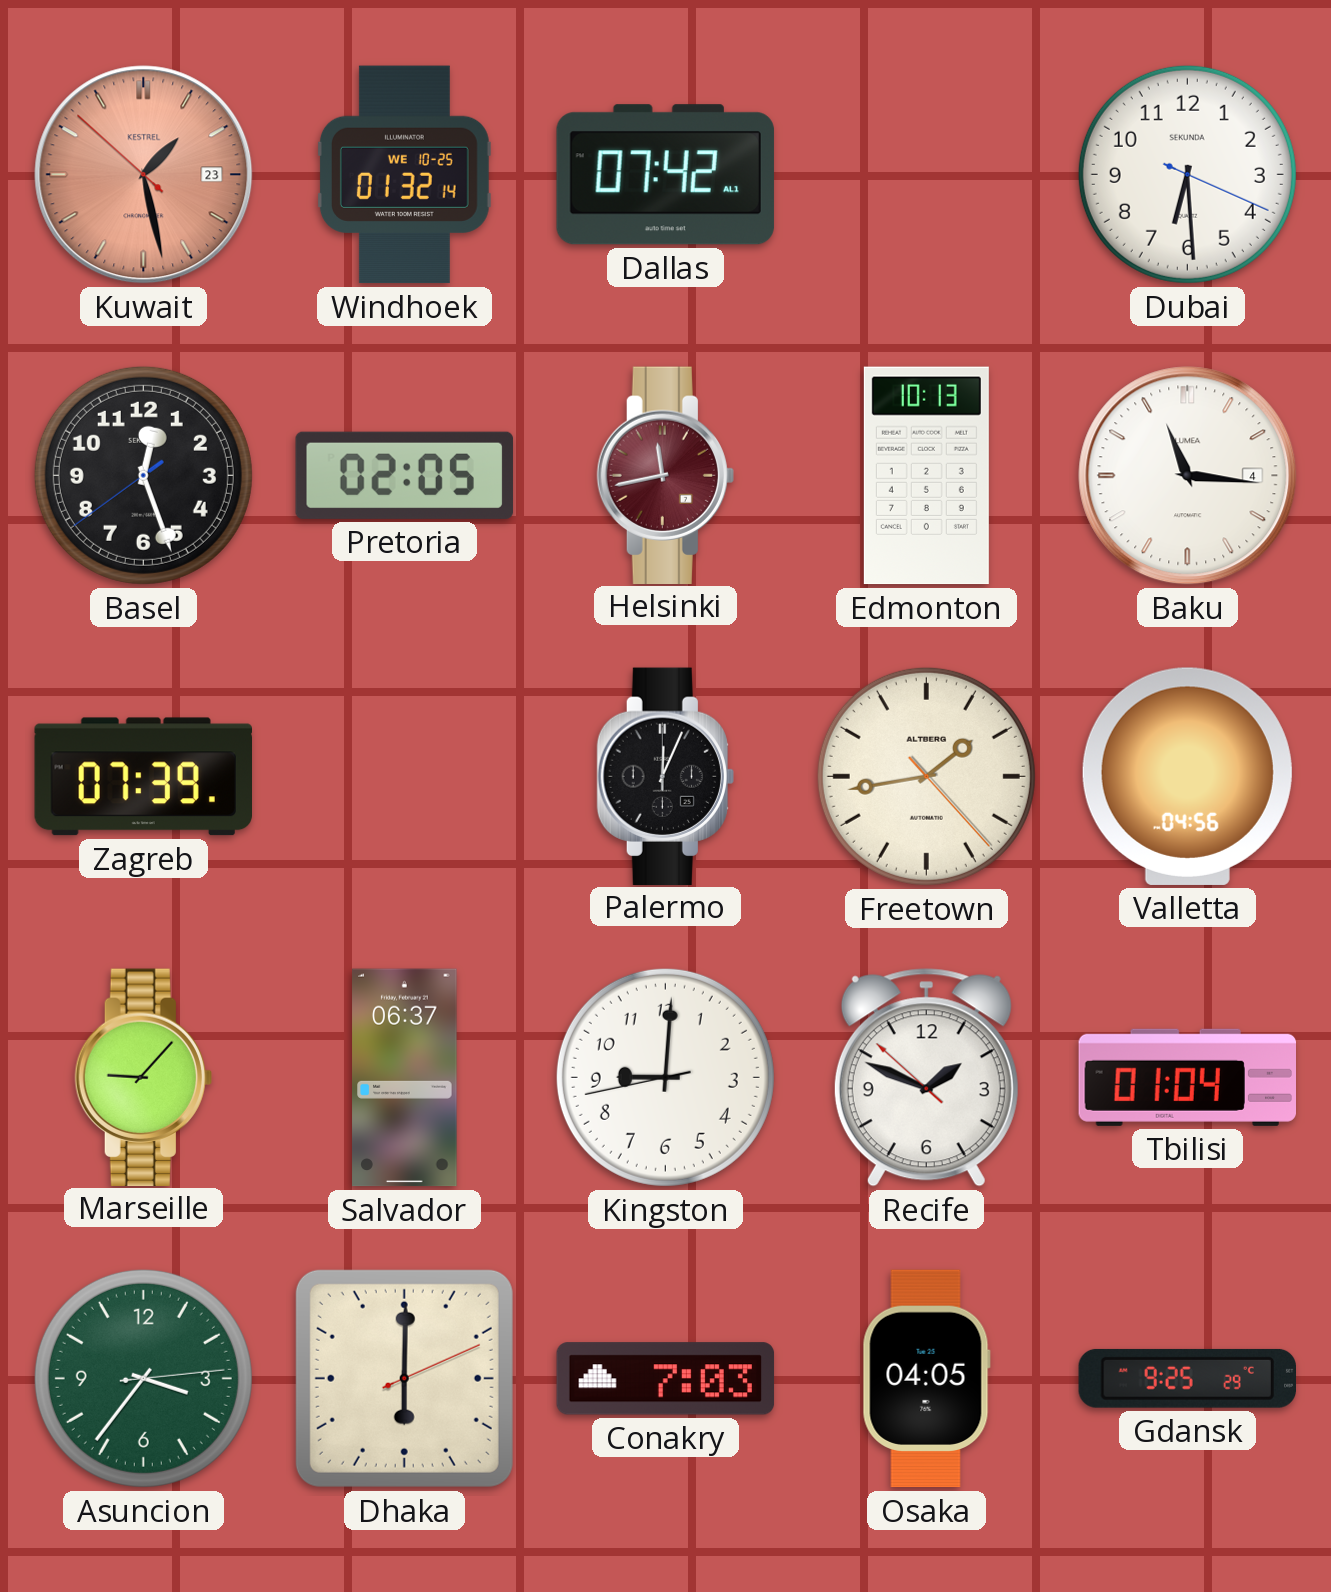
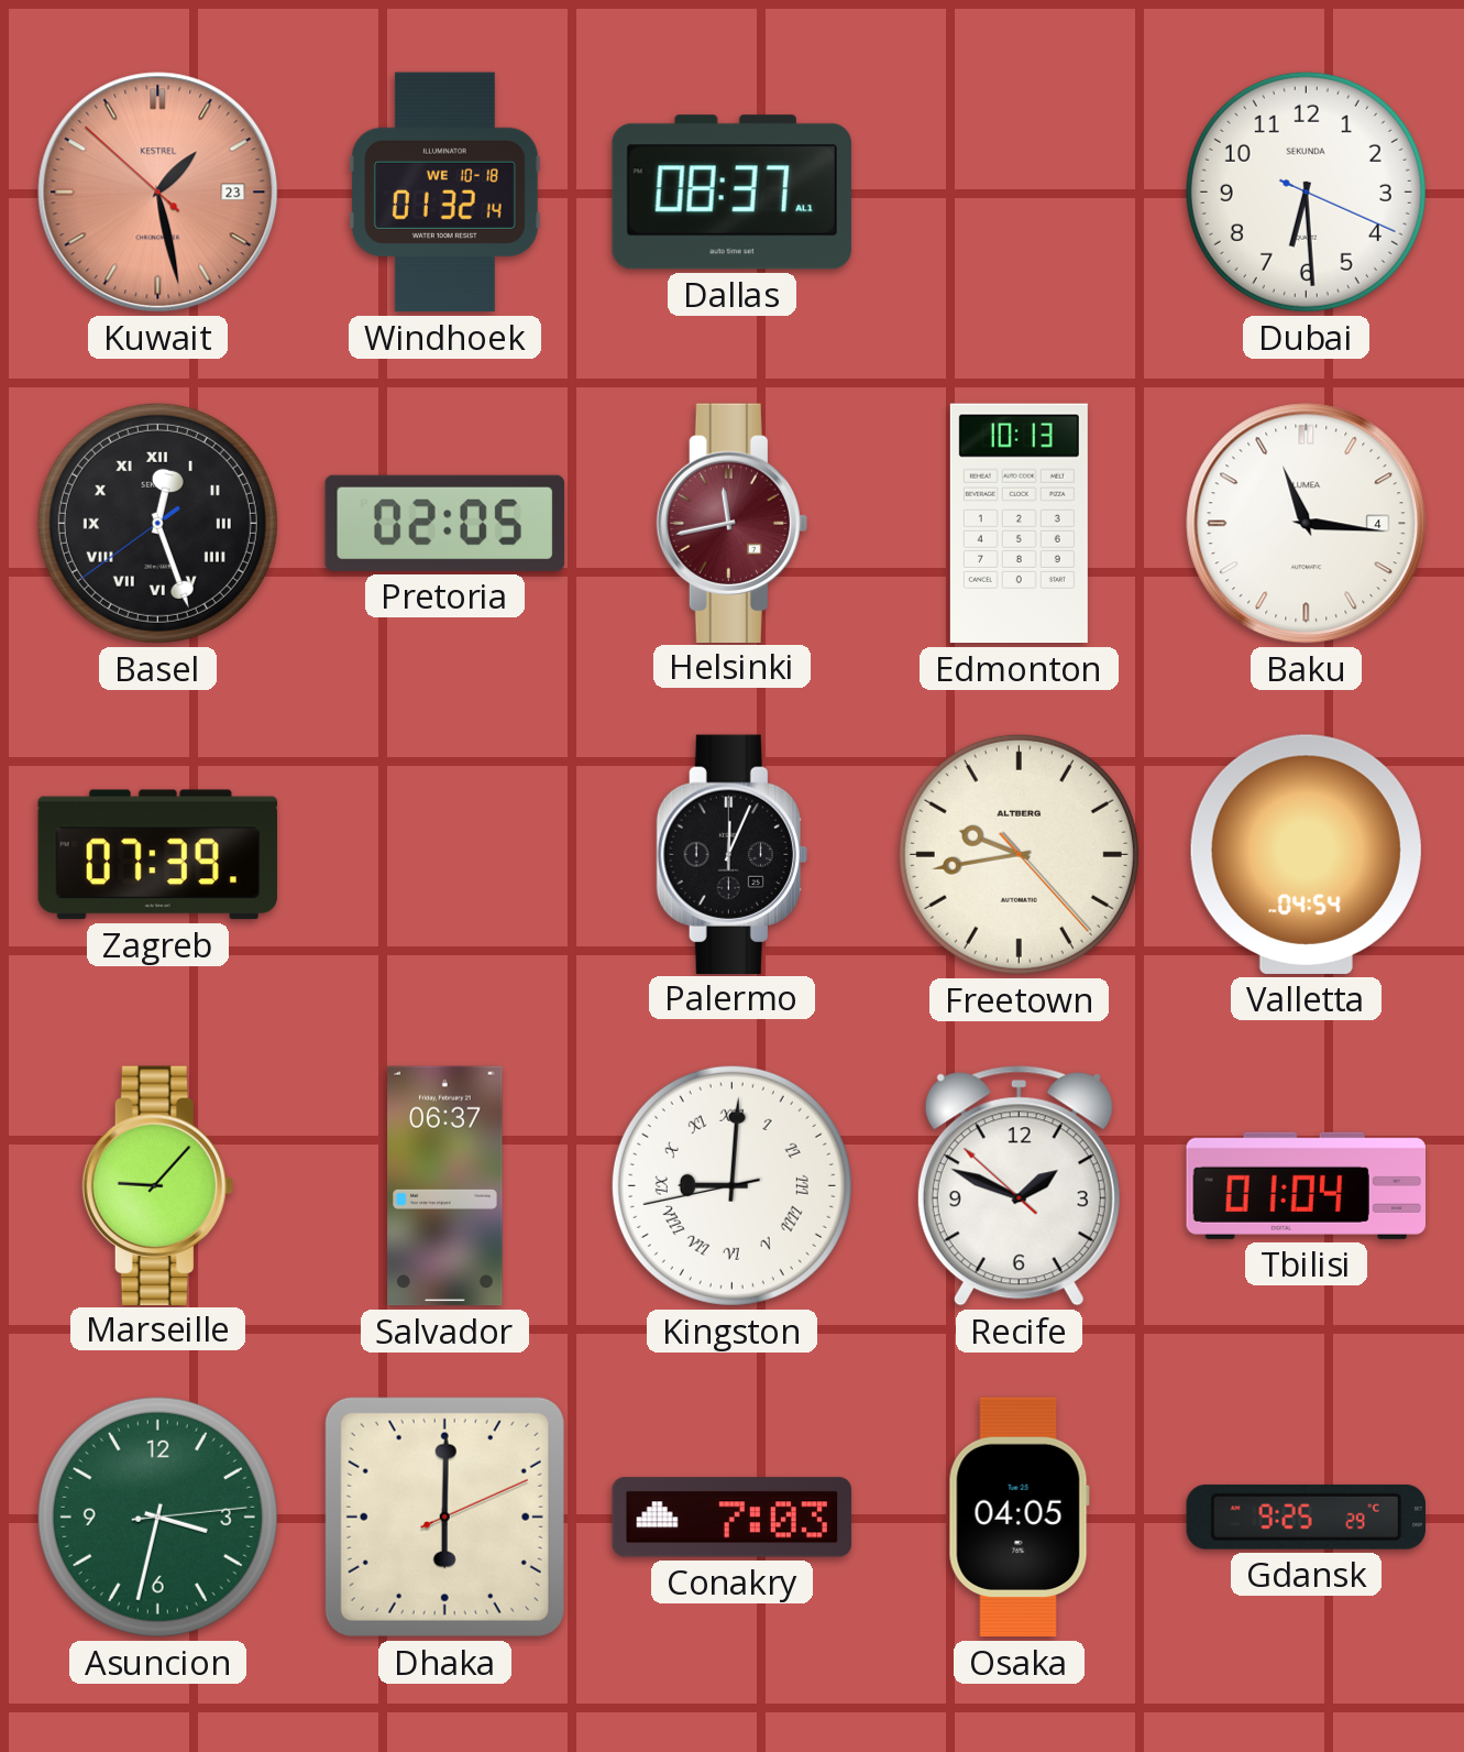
Windhoek date: WE 10-25 -> WE 10-18
Dallas: 07:42 -> 08:37
Basel numerals: Arabic -> Roman
Freetown: 1:43 -> 9:43
Valletta: 04:56 -> 04:54
Kingston numerals: Arabic -> Roman
Asuncion: 3:36 -> 3:32
